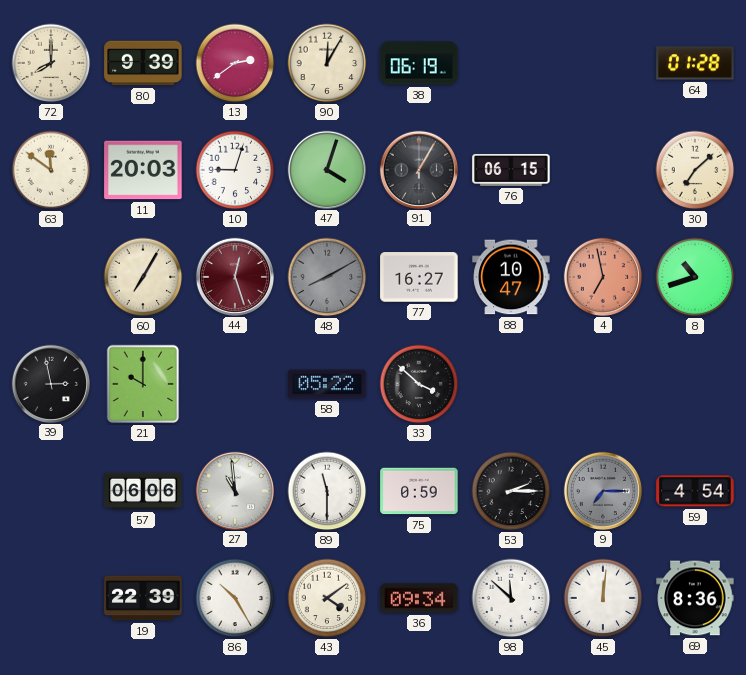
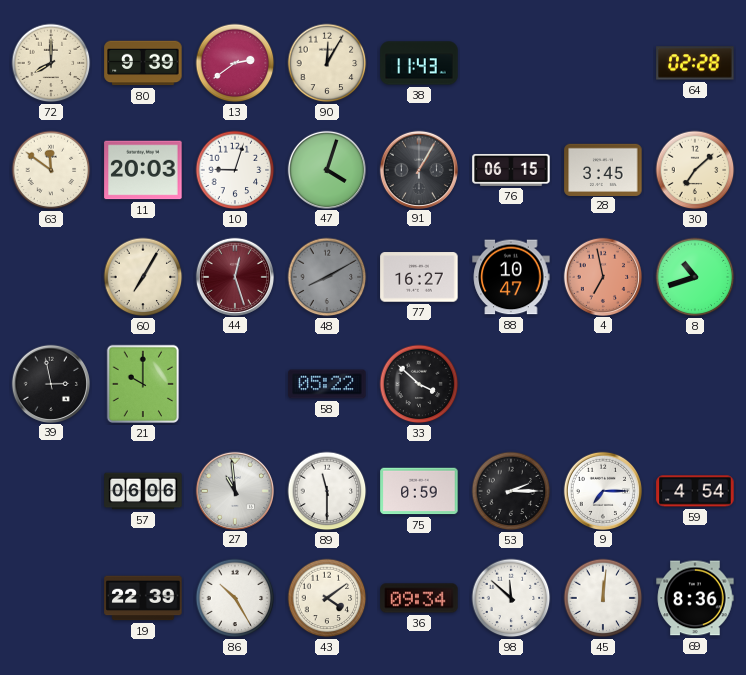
38: 06:19 -> 11:43
64: 01:28 -> 02:28
28: none -> 3:45
9 dial: grey -> white
